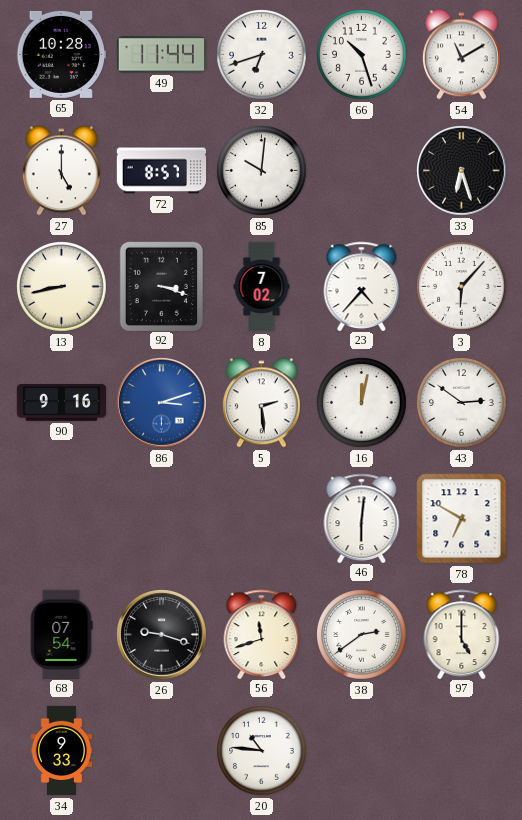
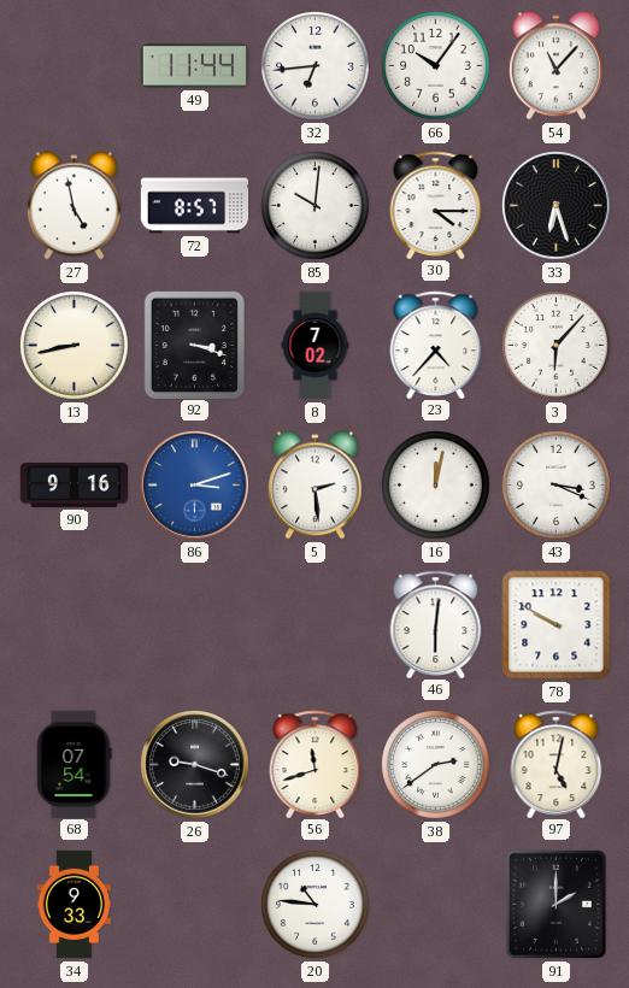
65: 10:28 -> none
32: 6:42 -> 6:44
66: 10:27 -> 10:06
54: 11:10 -> 11:07
27: 5:00 -> 4:58
30: none -> 4:15
43: 2:51 -> 3:19
78: 6:50 -> 9:50
97: 5:00 -> 5:02
91: none -> 2:00
